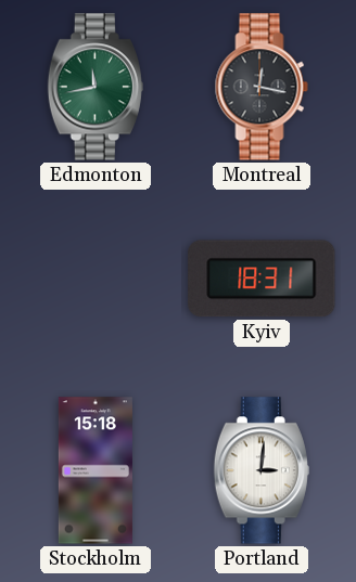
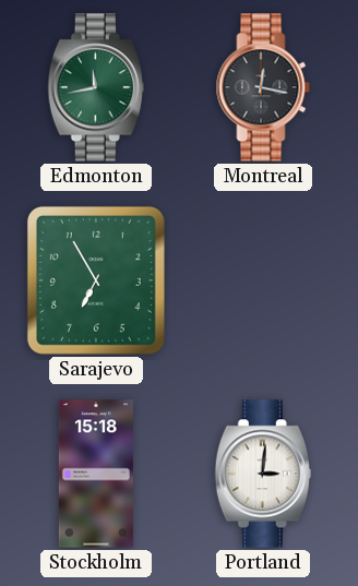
Sarajevo: none -> 6:55
Kyiv: 18:31 -> none
